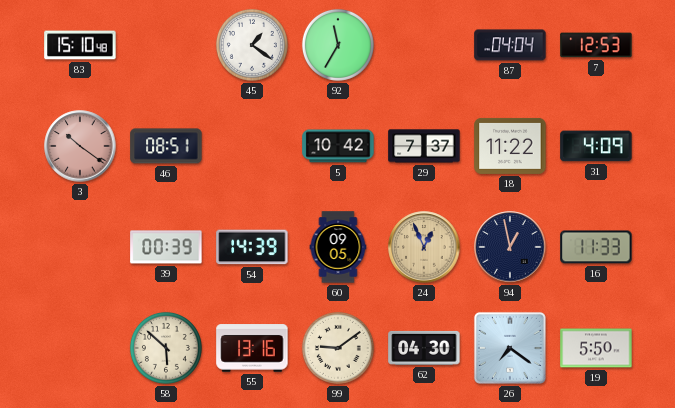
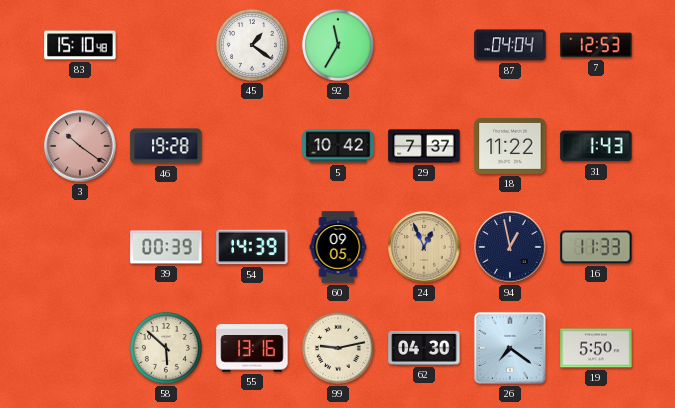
46: 08:51 -> 19:28
31: 4:09 -> 1:43
99: 9:09 -> 9:13
